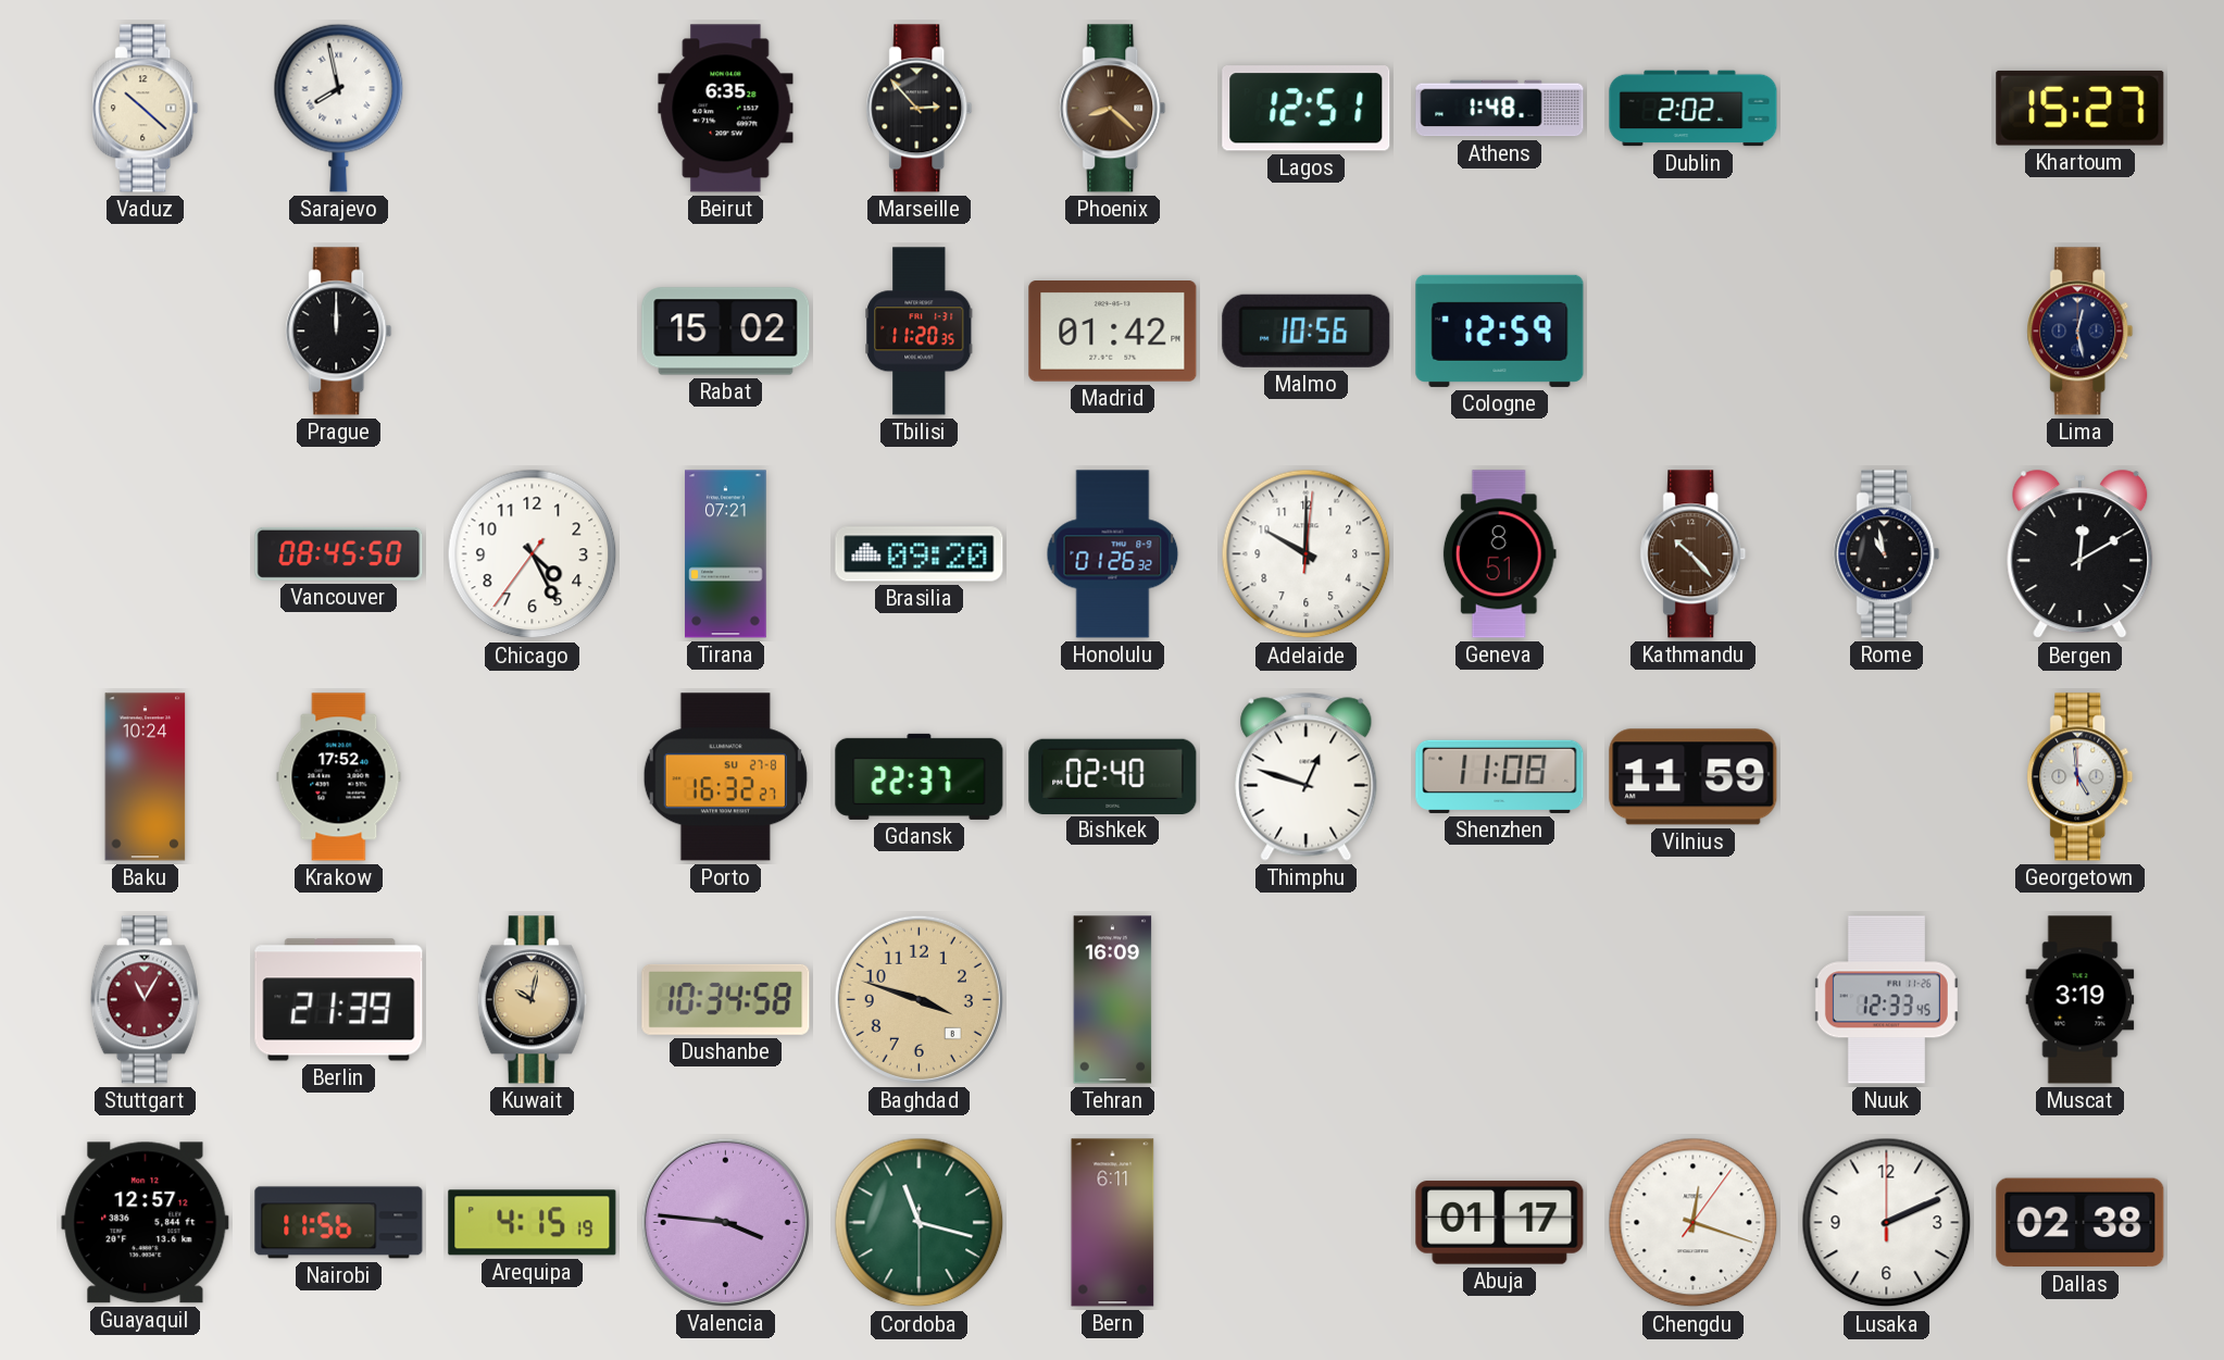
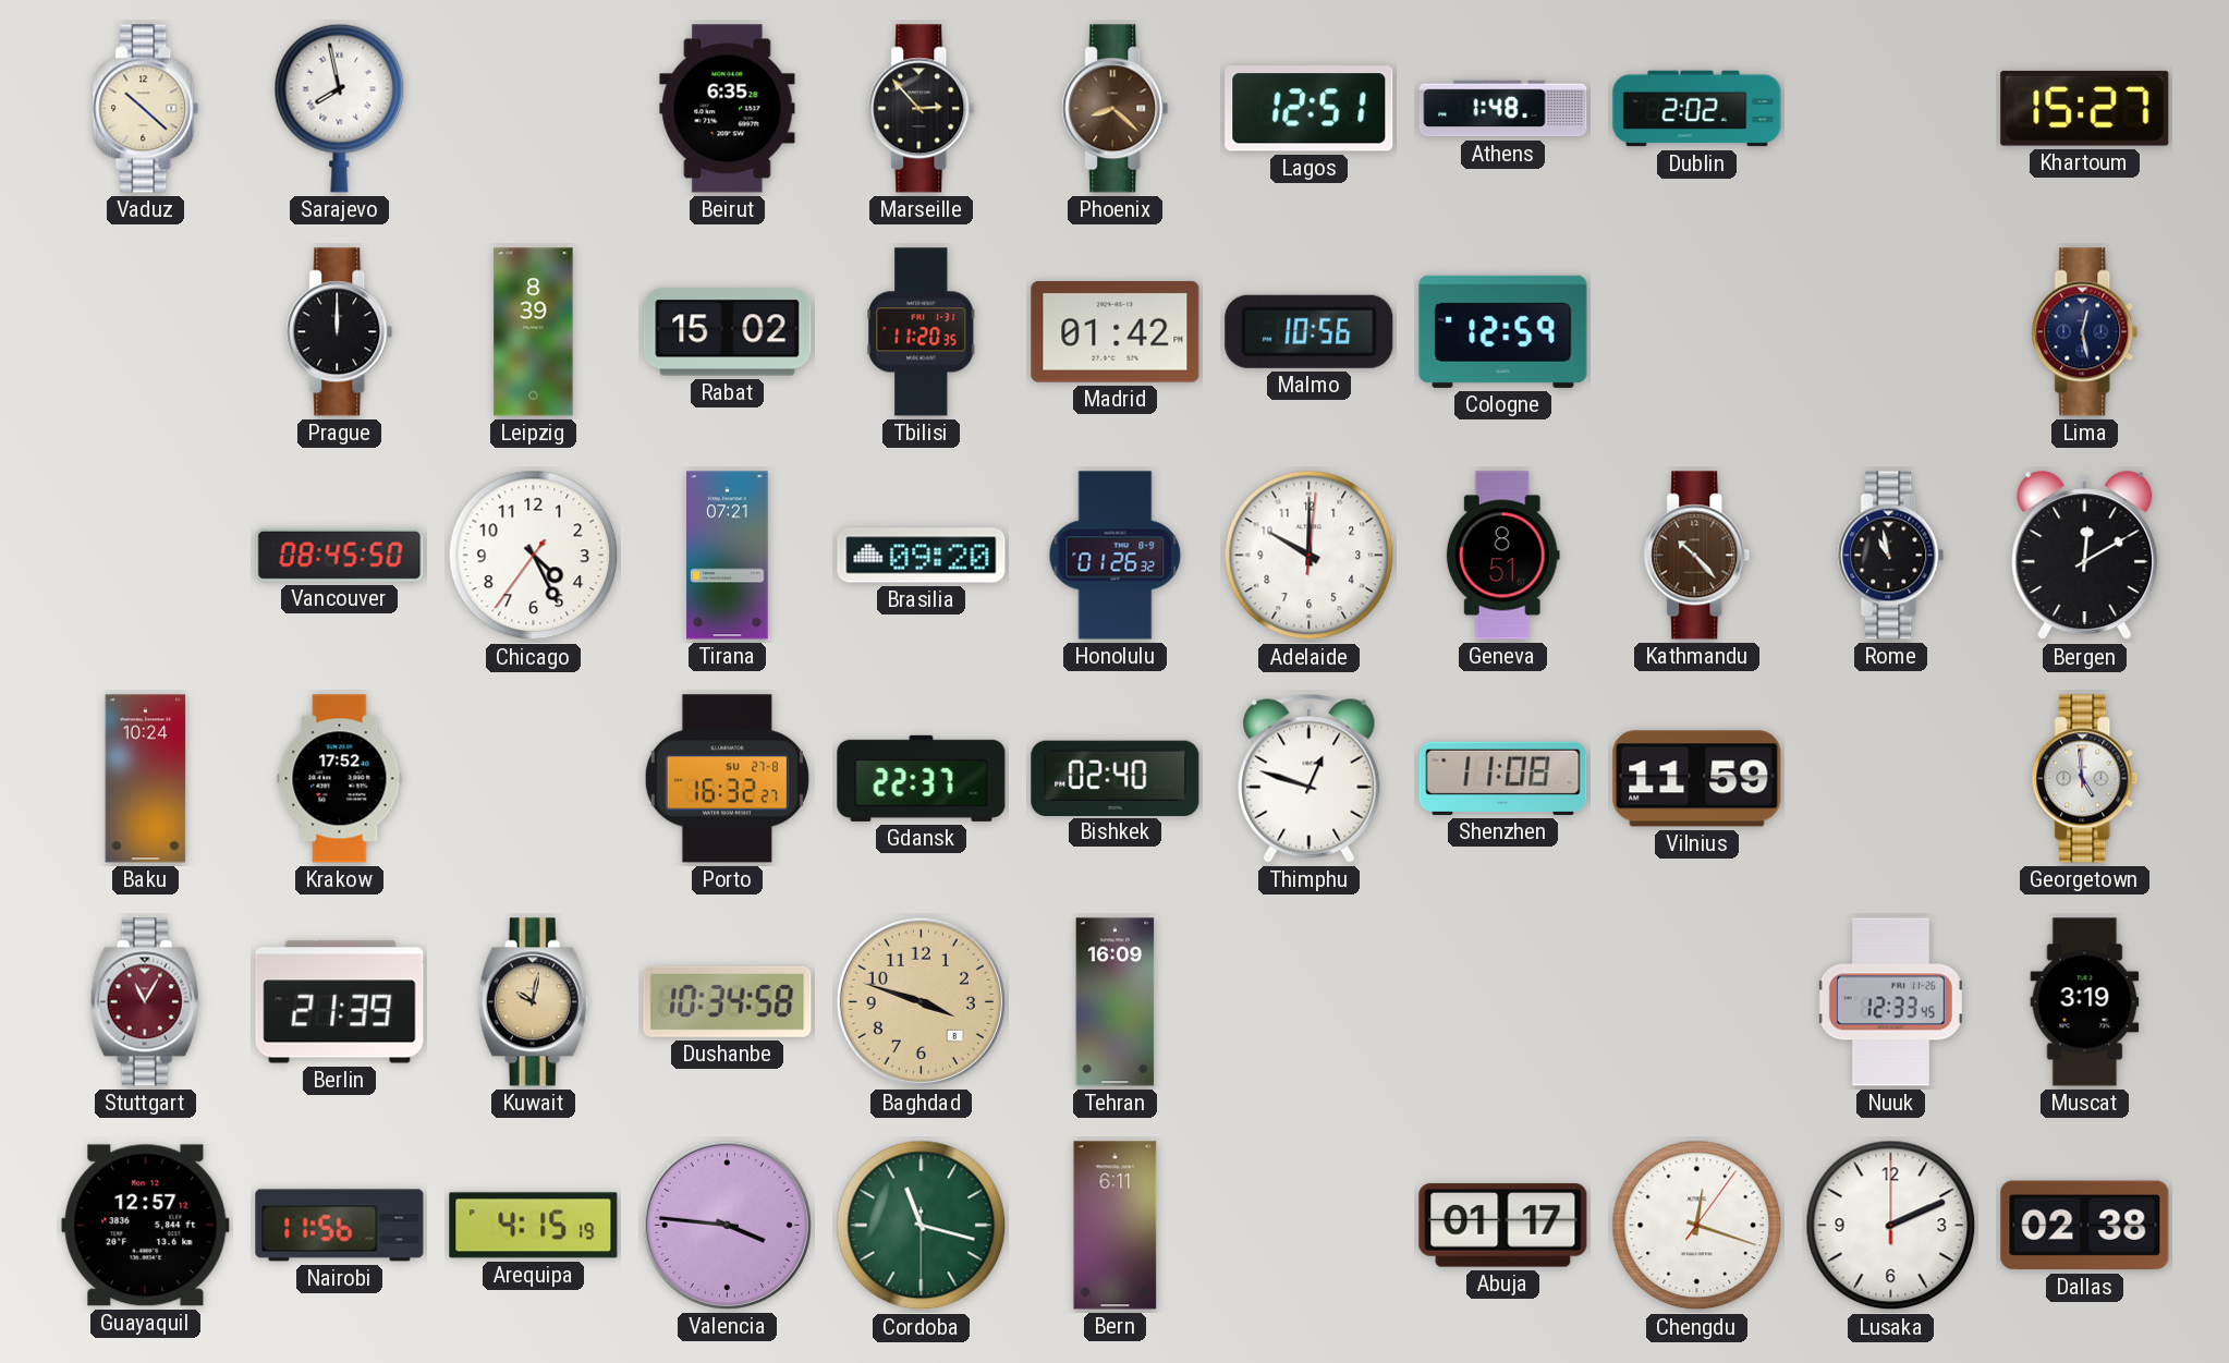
Leipzig: none -> 8:39
